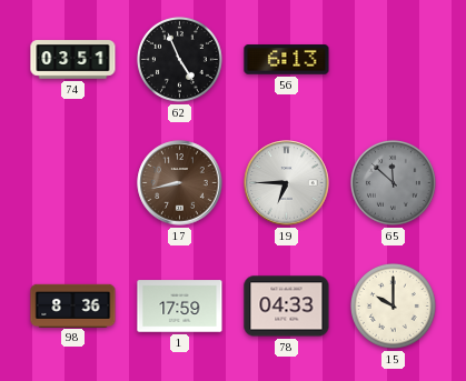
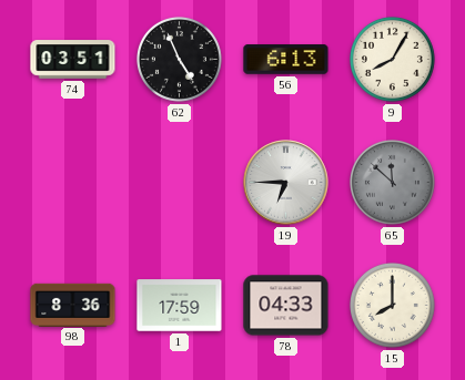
9: none -> 8:05
17: 8:43 -> none
15: 10:00 -> 8:00
